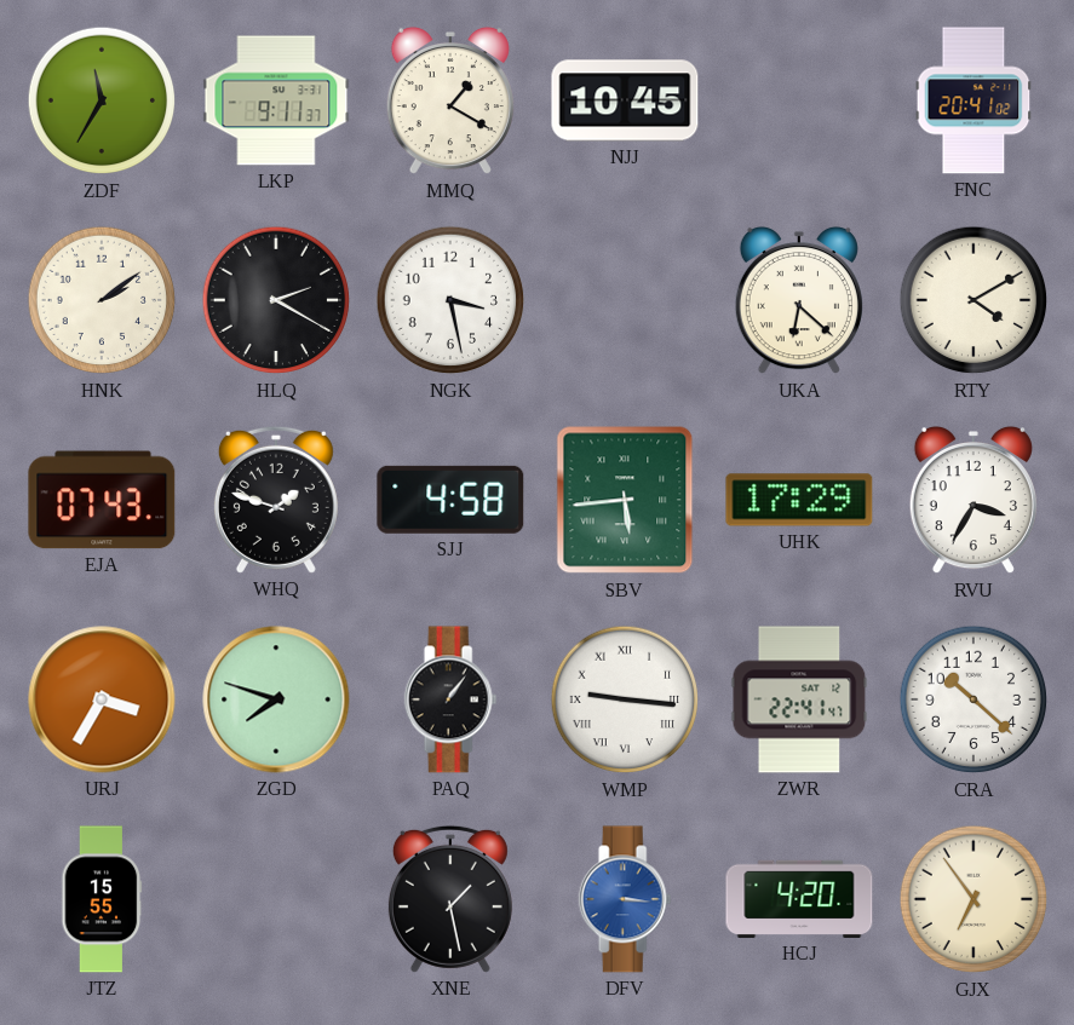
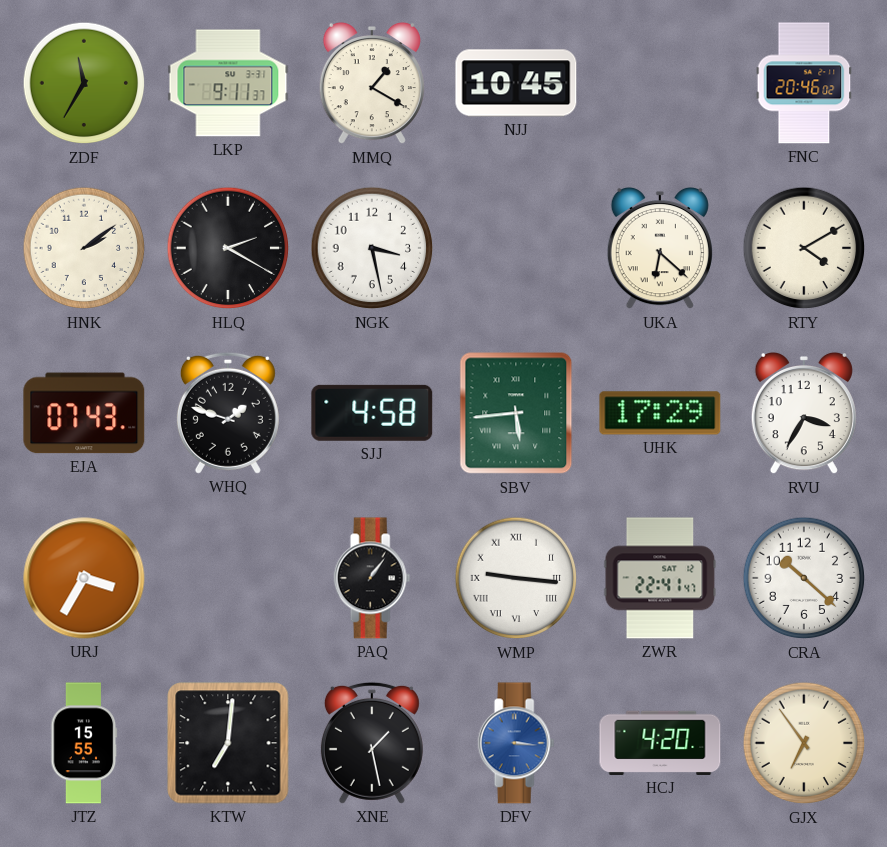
FNC: 20:41 -> 20:46
ZGD: 7:48 -> none
KTW: none -> 7:01
